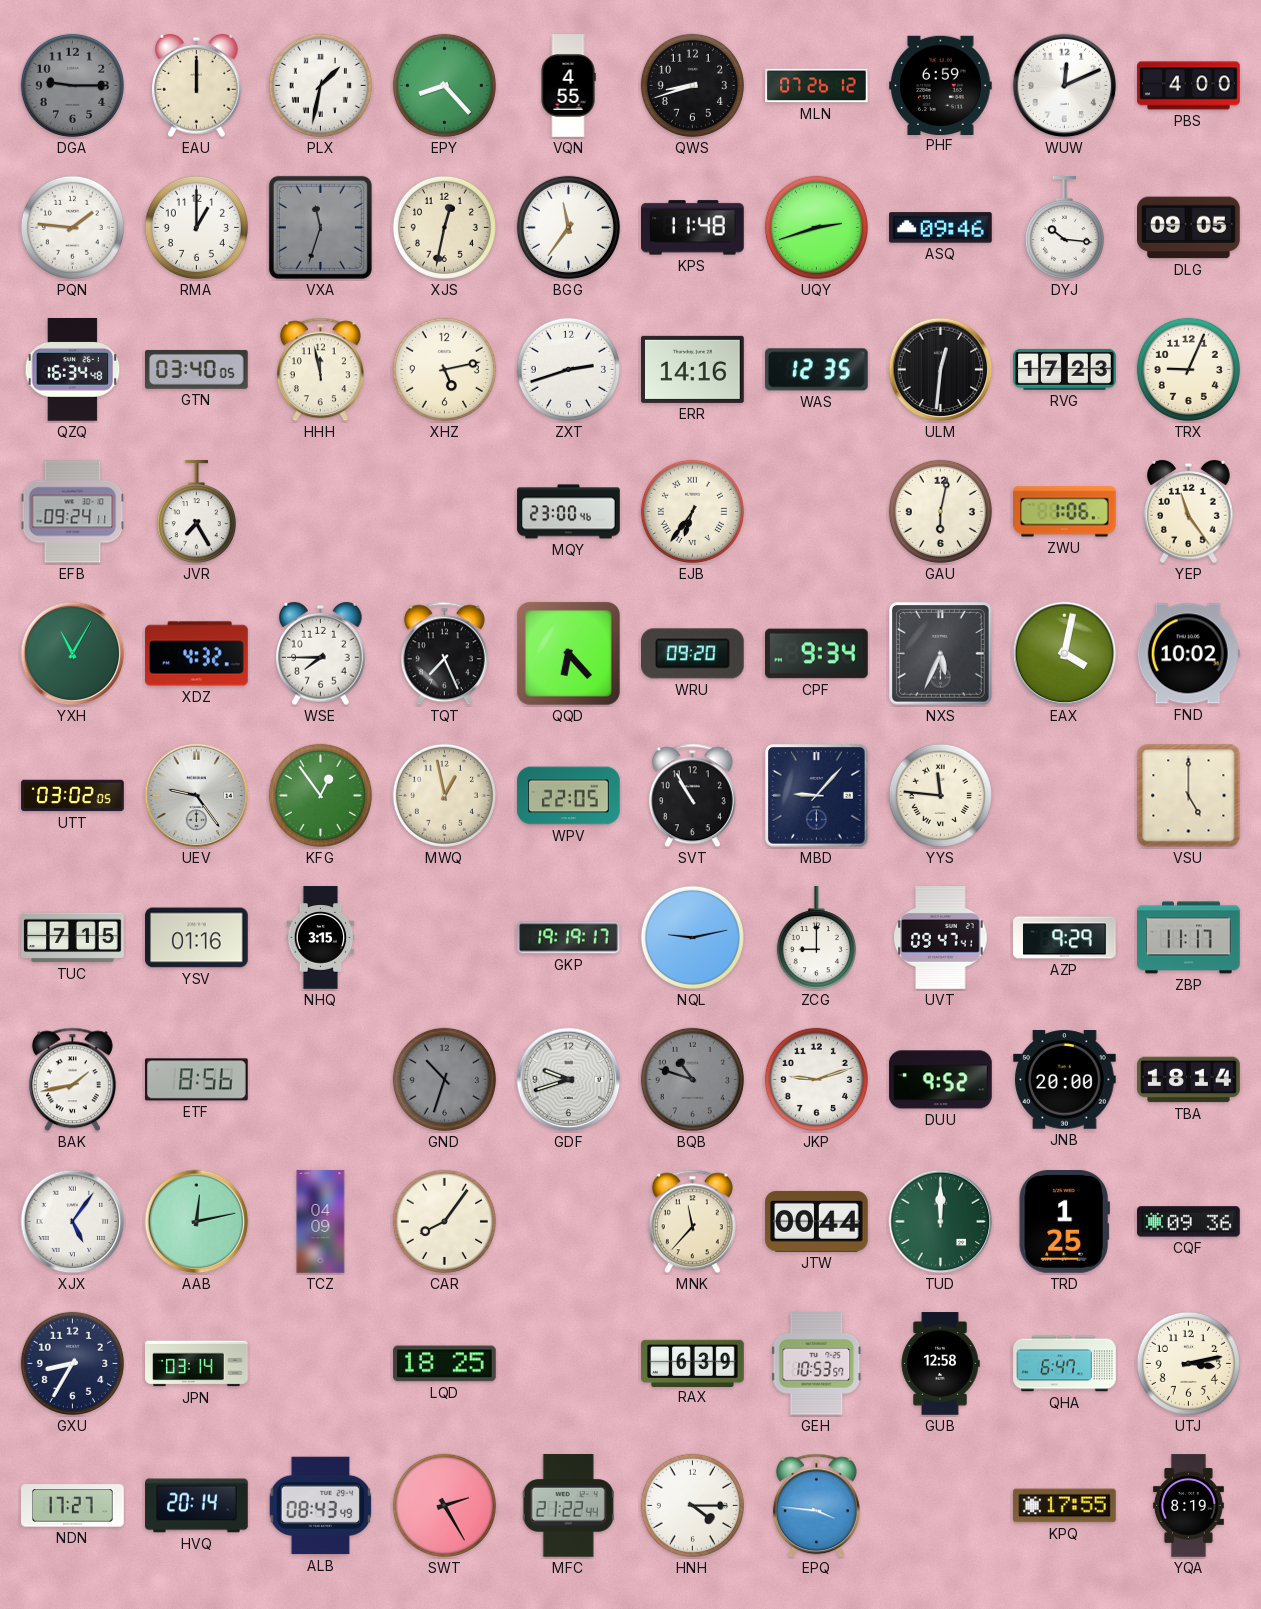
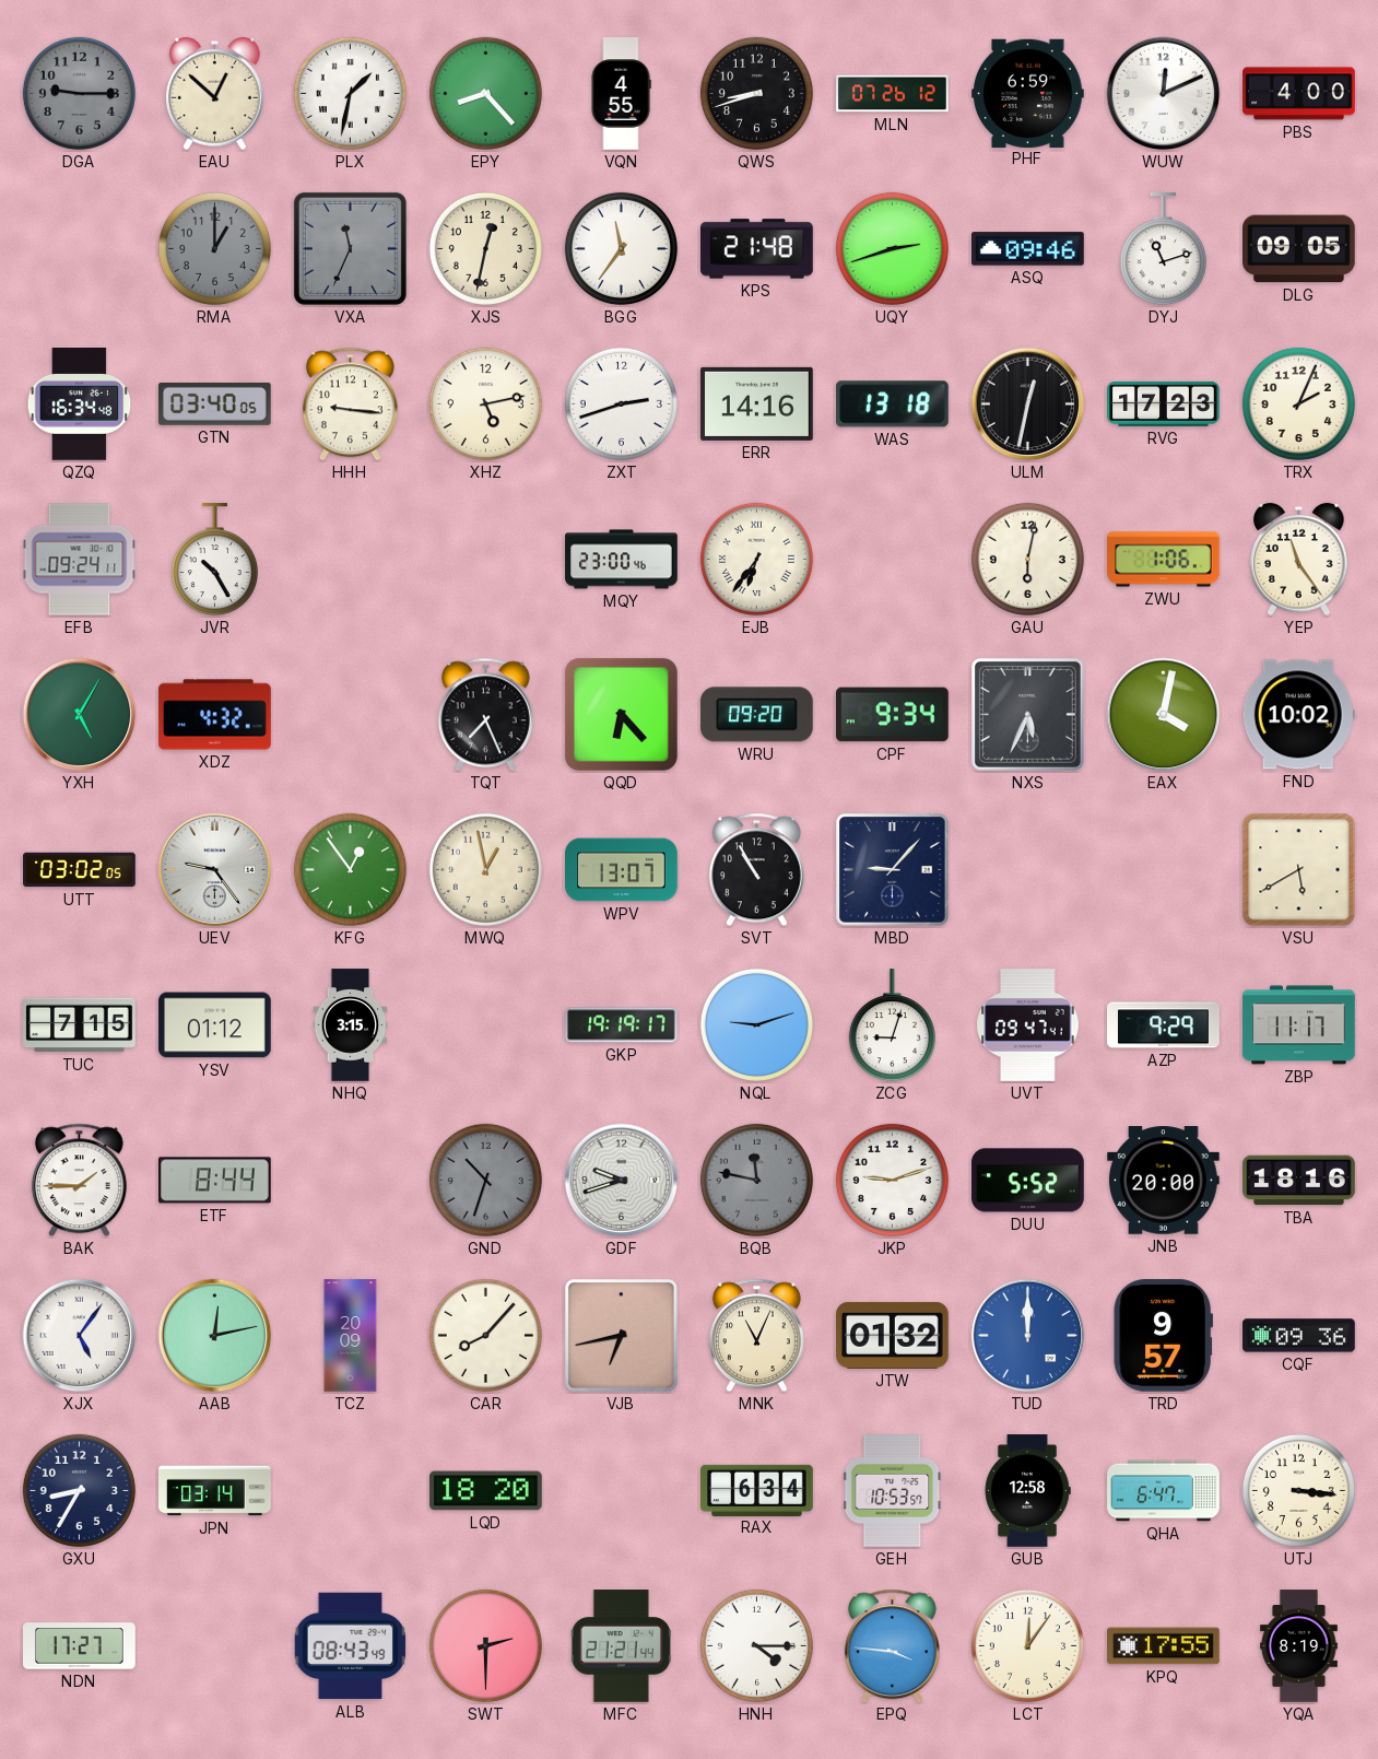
EAU: 12:00 -> 12:52
PQN: 1:46 -> none
RMA dial: white -> grey
VXA: 11:33 -> 11:34
KPS: 11:48 -> 21:48
DYJ: 10:16 -> 11:12
HHH: 11:58 -> 9:16
WAS: 12:35 -> 13:18
ULM: 12:31 -> 12:32
TRX: 9:04 -> 2:04
JVR: 7:25 -> 10:25
YXH: 11:05 -> 5:05
WSE: 7:45 -> none
WPV: 22:05 -> 13:07
YYS: 11:46 -> none
VSU: 5:00 -> 5:40
YSV: 01:16 -> 01:12
NQL: 9:13 -> 9:12
ZCG: 9:00 -> 9:03
BAK: 1:43 -> 1:45
ETF: 8:56 -> 8:44
BQB: 10:48 -> 11:47
DUU: 9:52 -> 5:52
TBA: 18:14 -> 18:16
TCZ: 04:09 -> 20:09
CAR: 8:06 -> 8:07
VJB: none -> 6:43
MNK: 11:37 -> 11:04
JTW: 00:44 -> 01:32
TUD dial: green -> blue
TRD: 1:25 -> 9:57
LQD: 18:25 -> 18:20
RAX: 6:39 -> 6:34
UTJ: 3:13 -> 3:16
HVQ: 20:14 -> none
SWT: 2:25 -> 2:30
MFC: 21:22 -> 21:21
LCT: none -> 12:06
